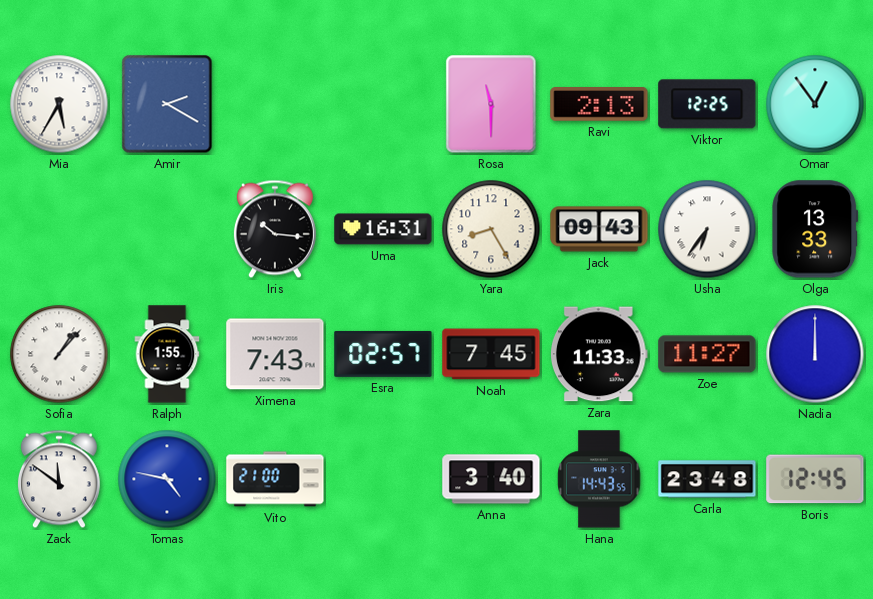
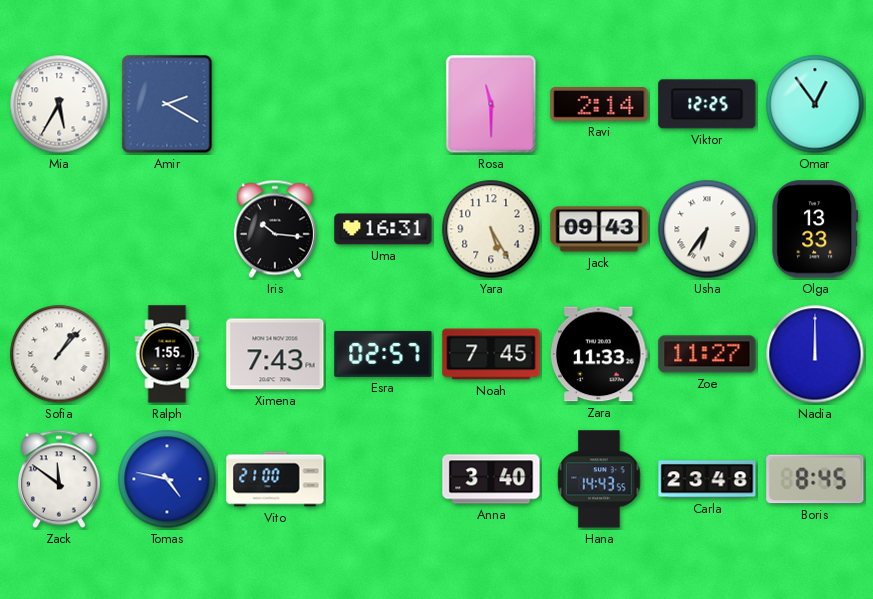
Ravi: 2:13 -> 2:14
Yara: 8:25 -> 5:25
Boris: 12:45 -> 8:45
